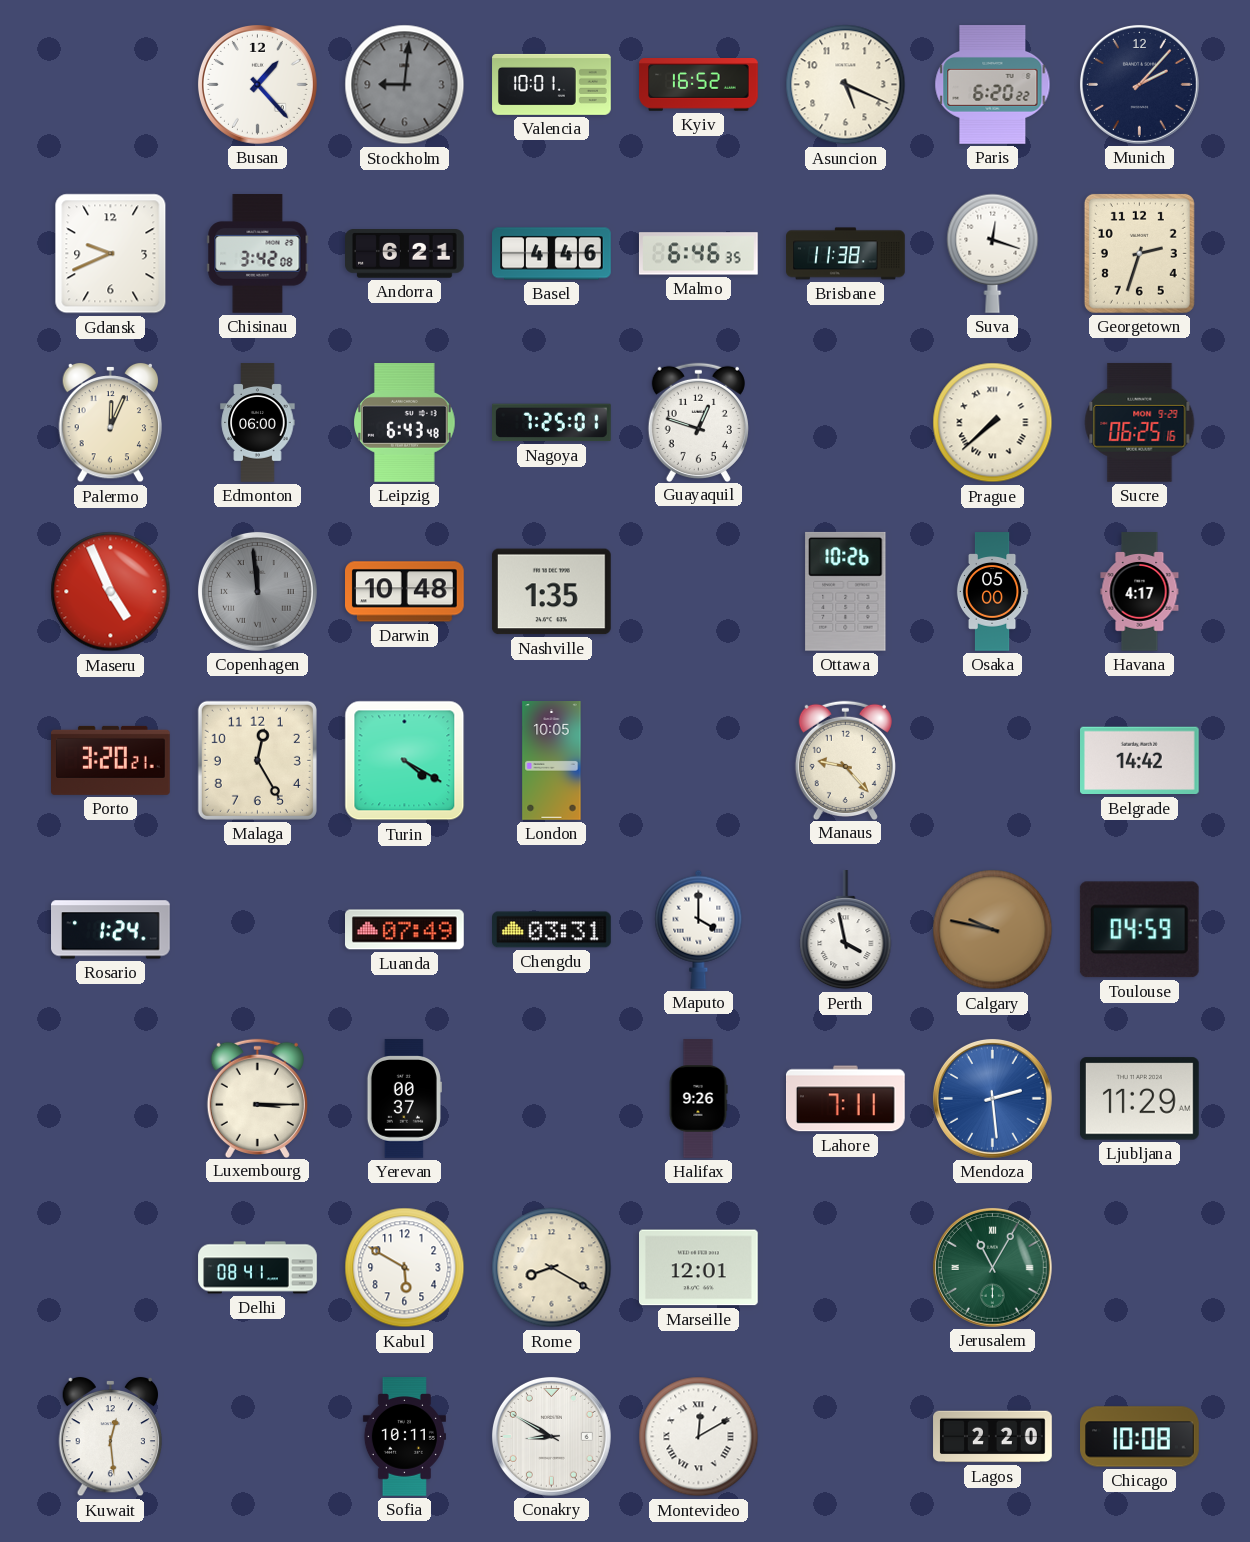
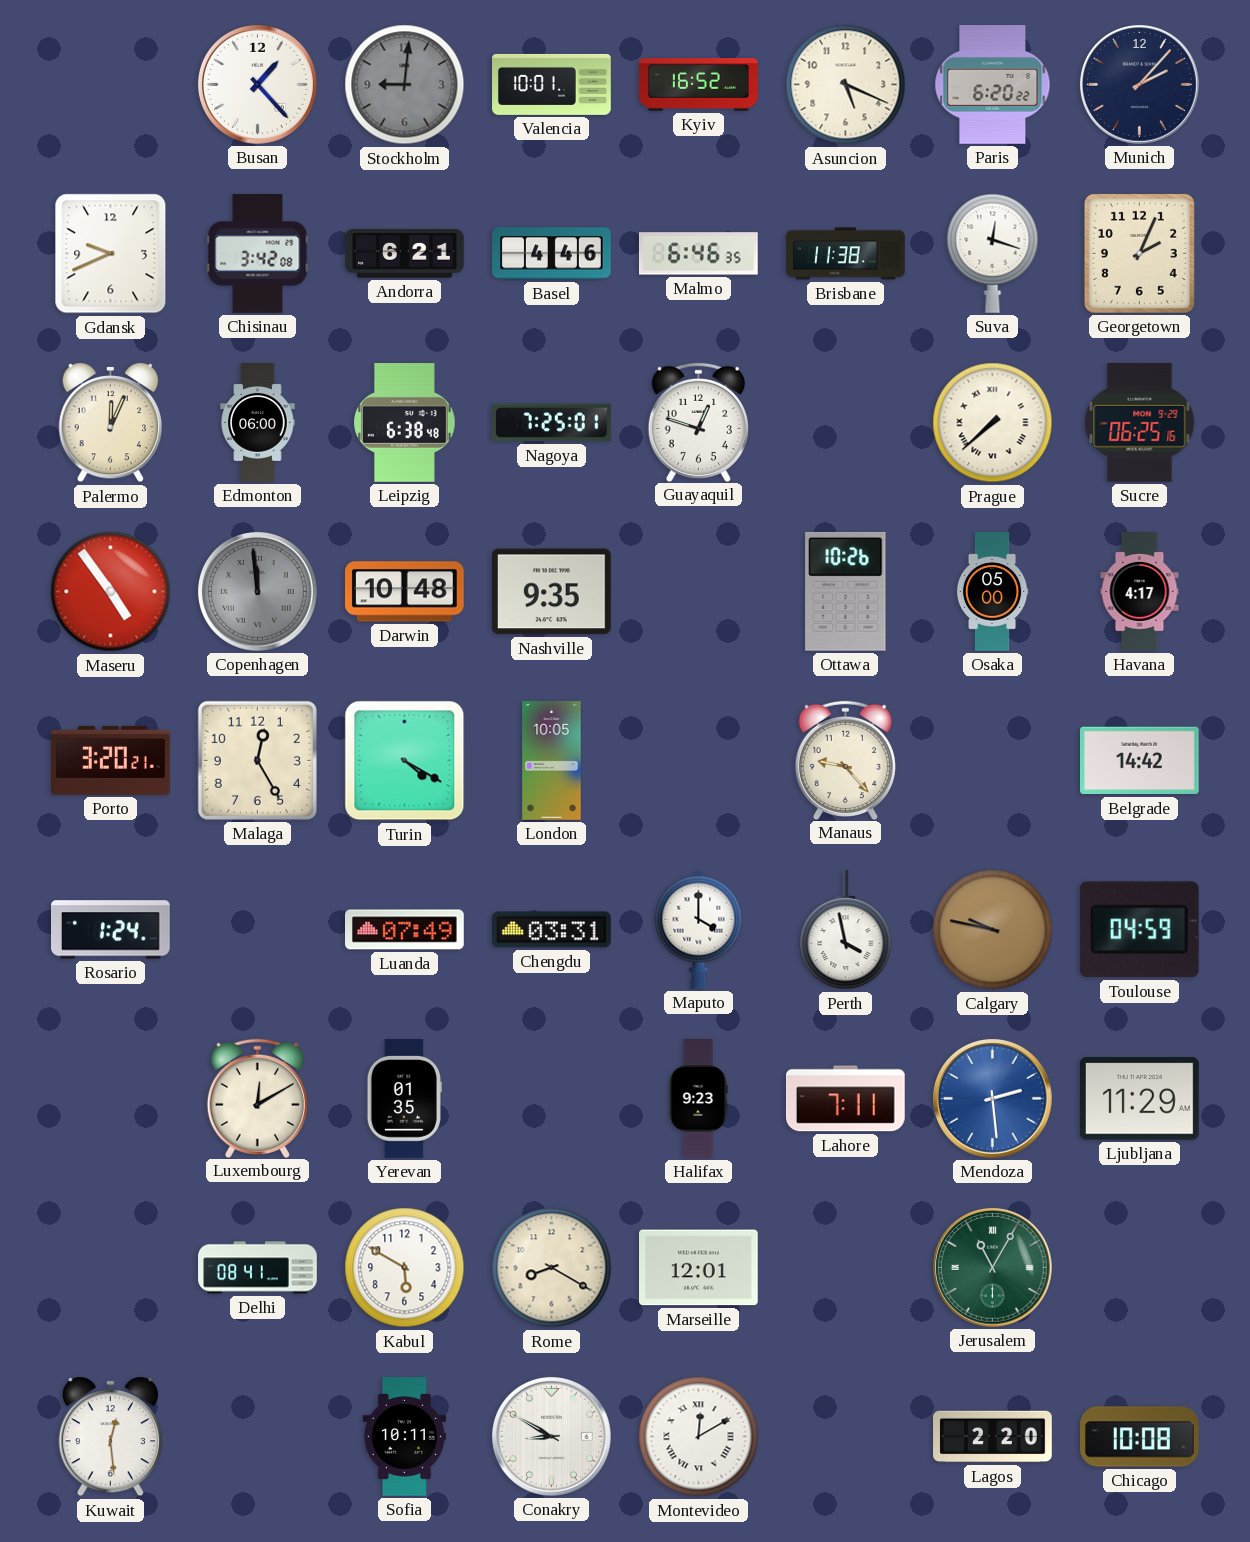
Georgetown: 2:33 -> 2:04
Leipzig: 6:43 -> 6:38
Maseru: 4:56 -> 4:54
Nashville: 1:35 -> 9:35
Luxembourg: 3:15 -> 12:10
Yerevan: 00:37 -> 01:35
Halifax: 9:26 -> 9:23
